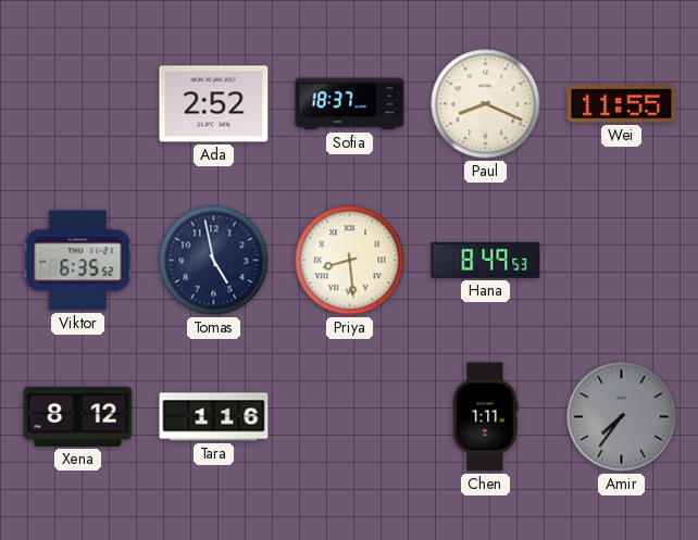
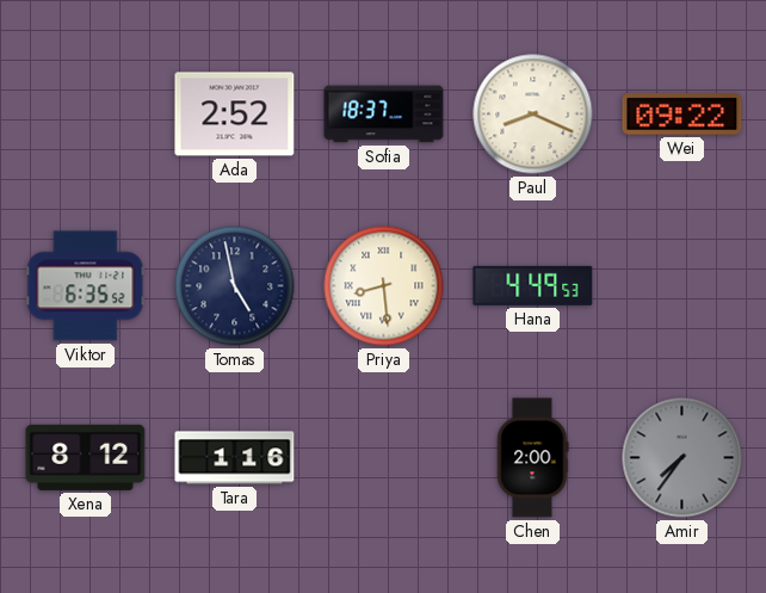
Wei: 11:55 -> 09:22
Hana: 8:49 -> 4:49
Chen: 1:11 -> 2:00
